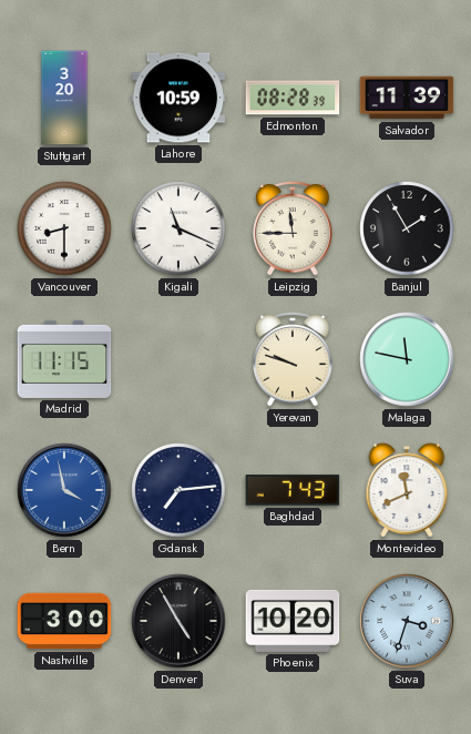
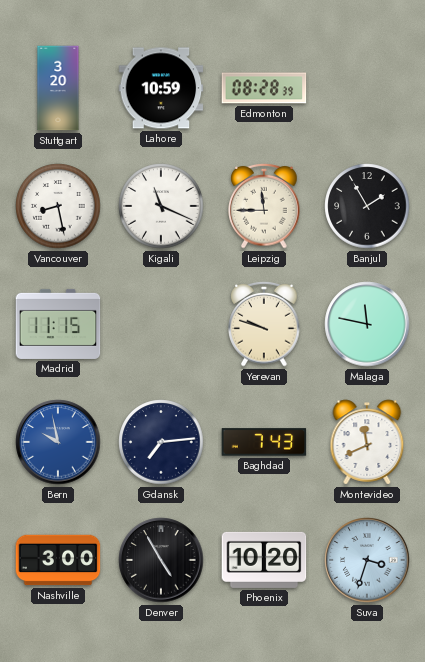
Salvador: 11:39 -> none
Vancouver: 8:30 -> 8:28
Bern: 3:58 -> 9:58
